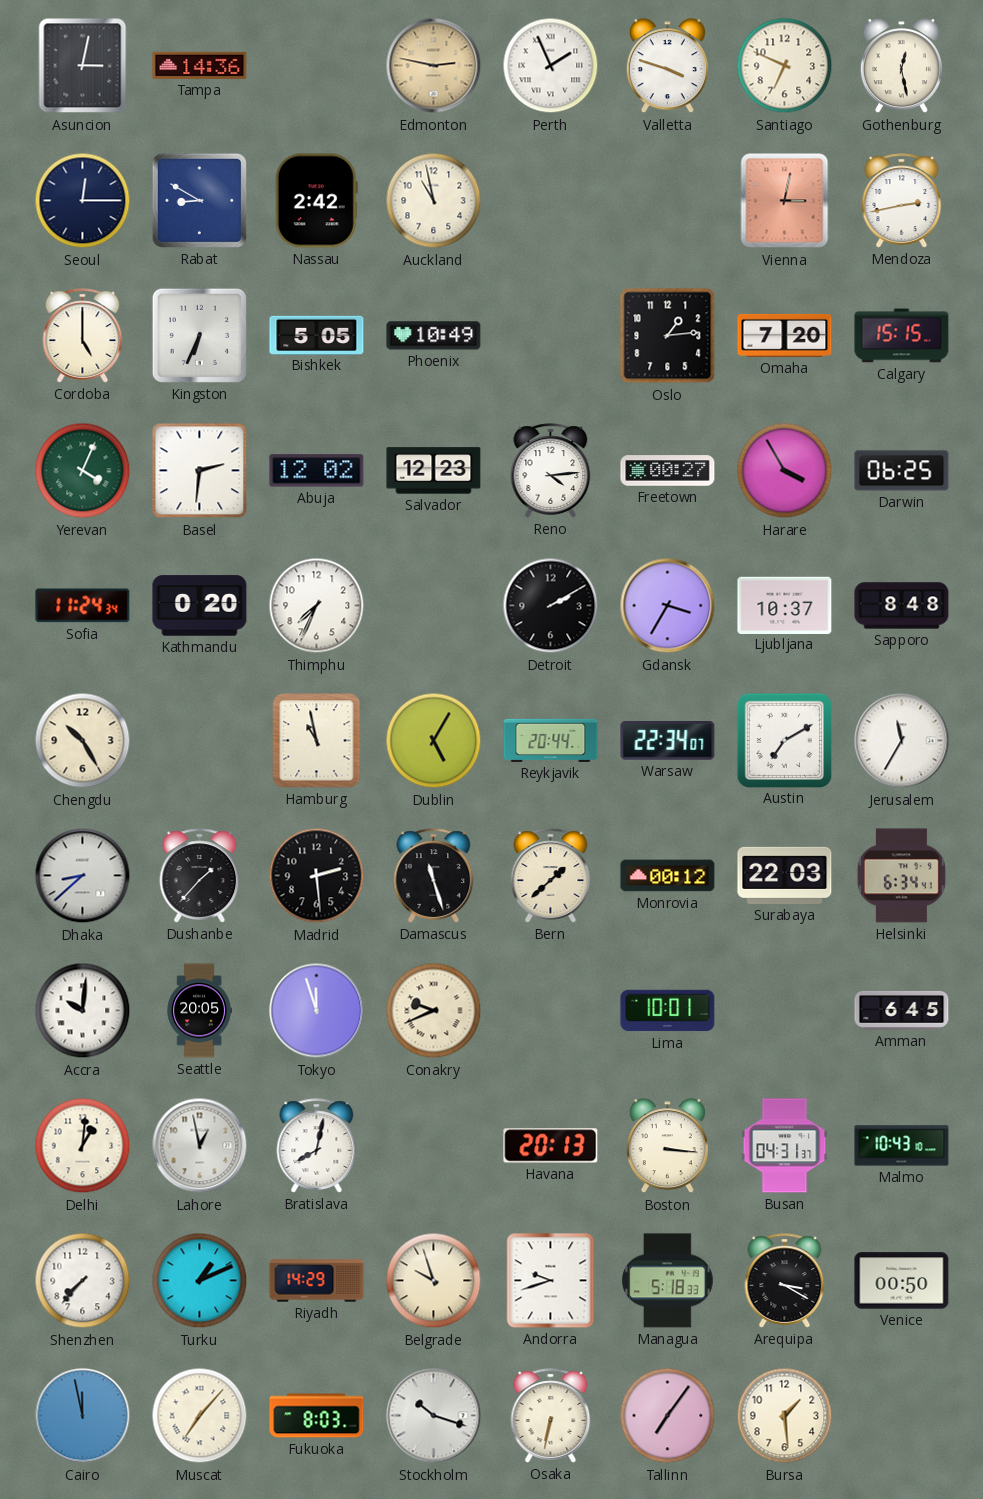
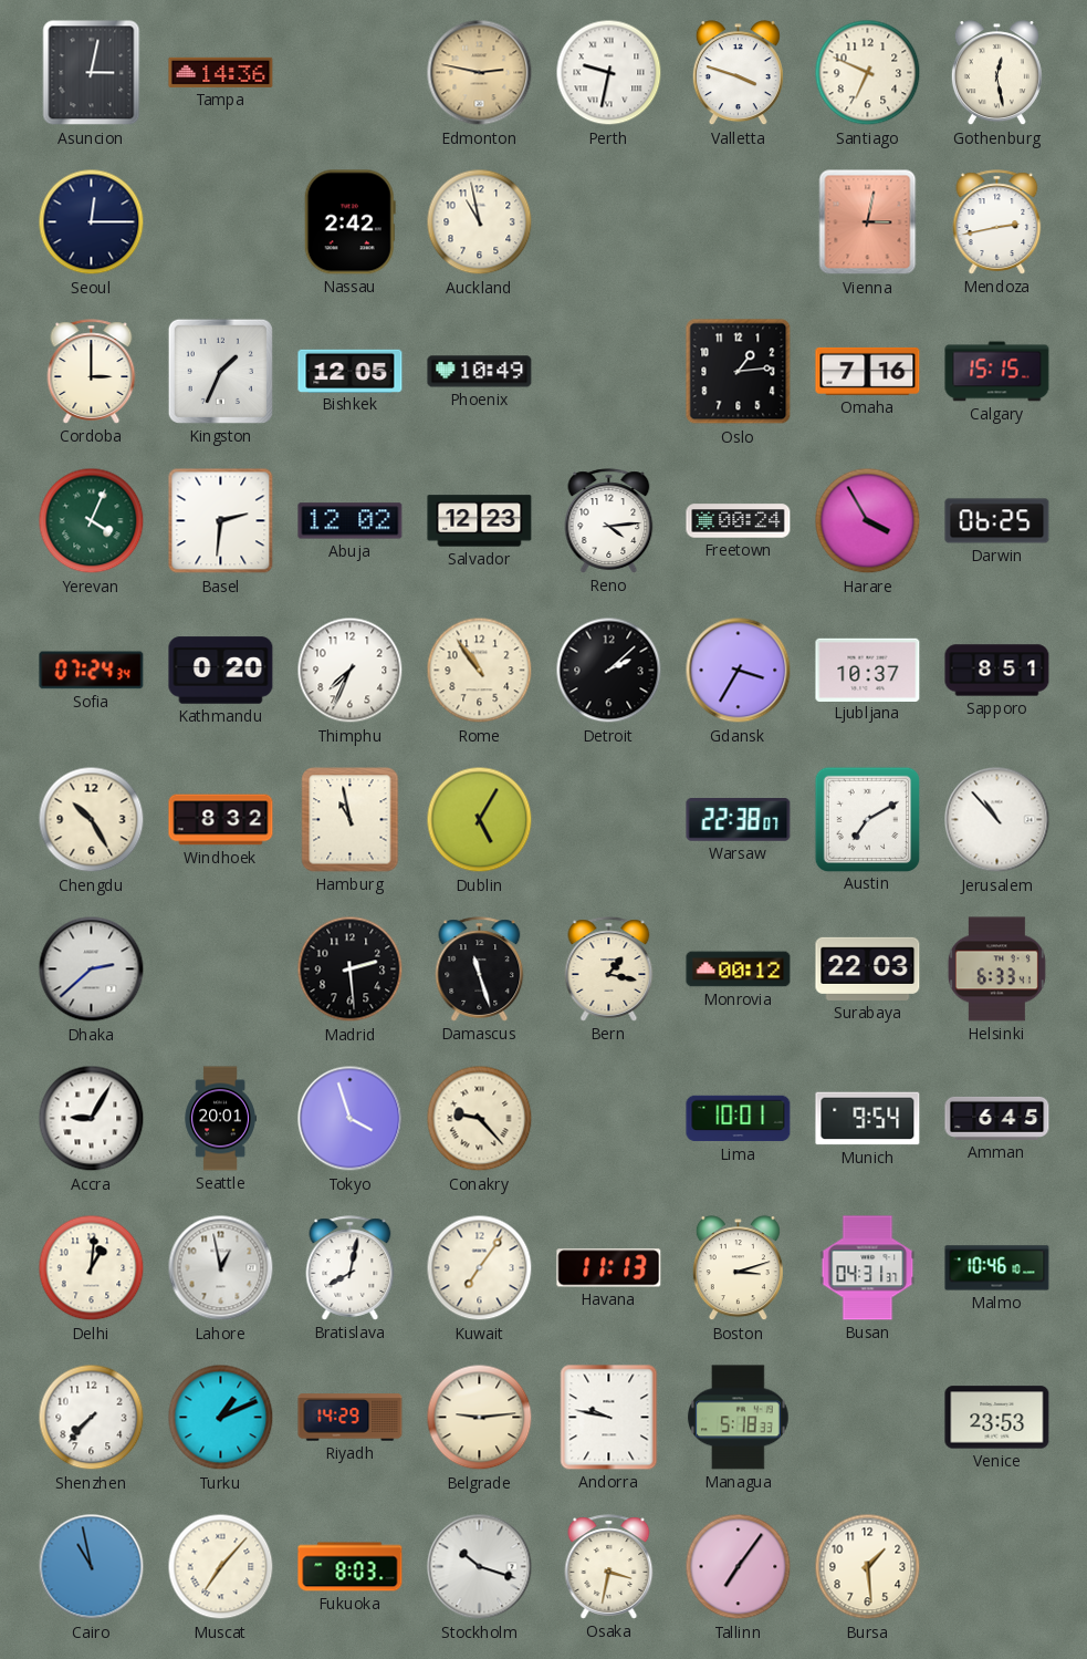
Perth: 1:56 -> 9:32
Rabat: 8:50 -> none
Cordoba: 5:00 -> 3:00
Kingston: 6:34 -> 1:34
Bishkek: 5:05 -> 12:05
Omaha: 7:20 -> 7:16
Freetown: 00:27 -> 00:24
Sofia: 11:24 -> 07:24
Rome: none -> 10:54
Detroit: 2:10 -> 2:08
Sapporo: 8:48 -> 8:51
Windhoek: none -> 8:32
Reykjavik: 20:44 -> none
Warsaw: 22:34 -> 22:38
Jerusalem: 11:35 -> 10:53
Dhaka: 8:38 -> 2:38
Dushanbe: 1:37 -> none
Bern: 1:38 -> 1:17
Helsinki: 6:34 -> 6:33
Accra: 10:01 -> 9:05
Seattle: 20:05 -> 20:01
Tokyo: 11:57 -> 3:57
Conakry: 9:41 -> 9:23
Munich: none -> 9:54
Kuwait: none -> 7:06
Havana: 20:13 -> 11:13
Boston: 3:16 -> 3:12
Malmo: 10:43 -> 10:46
Belgrade: 9:57 -> 9:14
Andorra: 9:42 -> 9:47
Arequipa: 3:20 -> none
Venice: 00:50 -> 23:53
Cairo: 11:58 -> 10:58
Osaka: 6:32 -> 3:32
